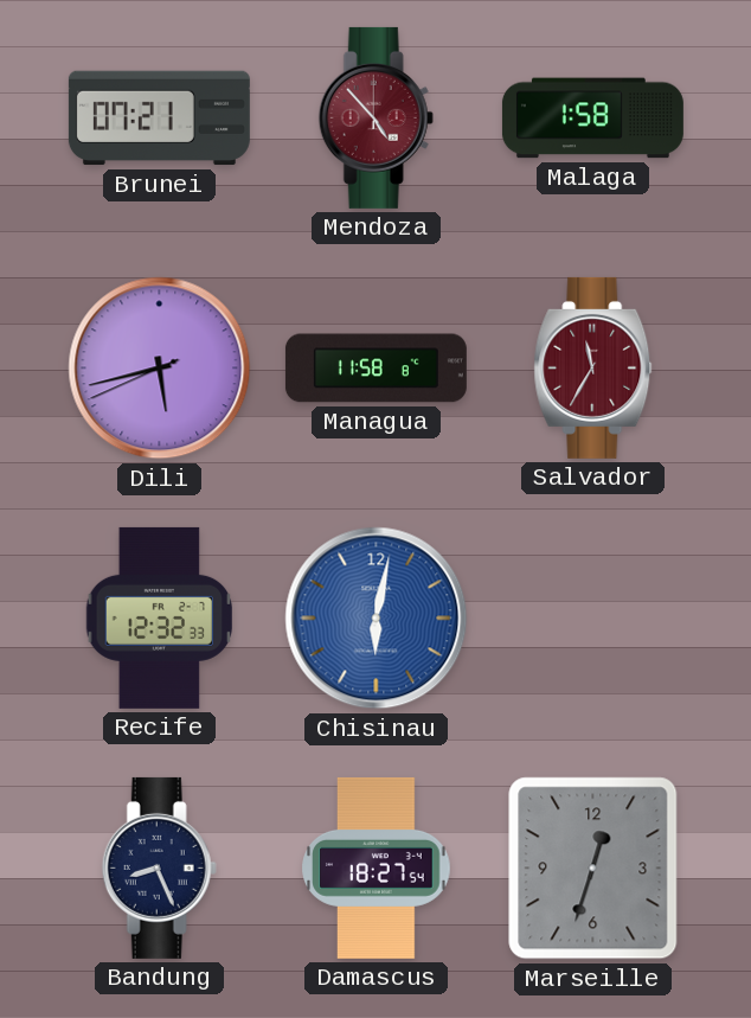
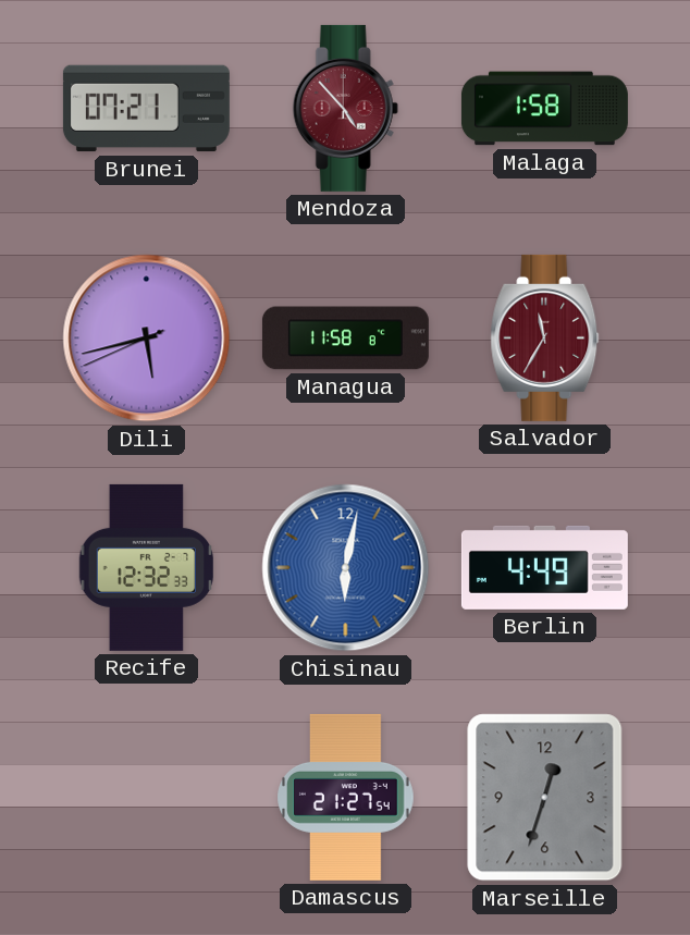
Berlin: none -> 4:49
Bandung: 8:26 -> none
Damascus: 18:27 -> 21:27
